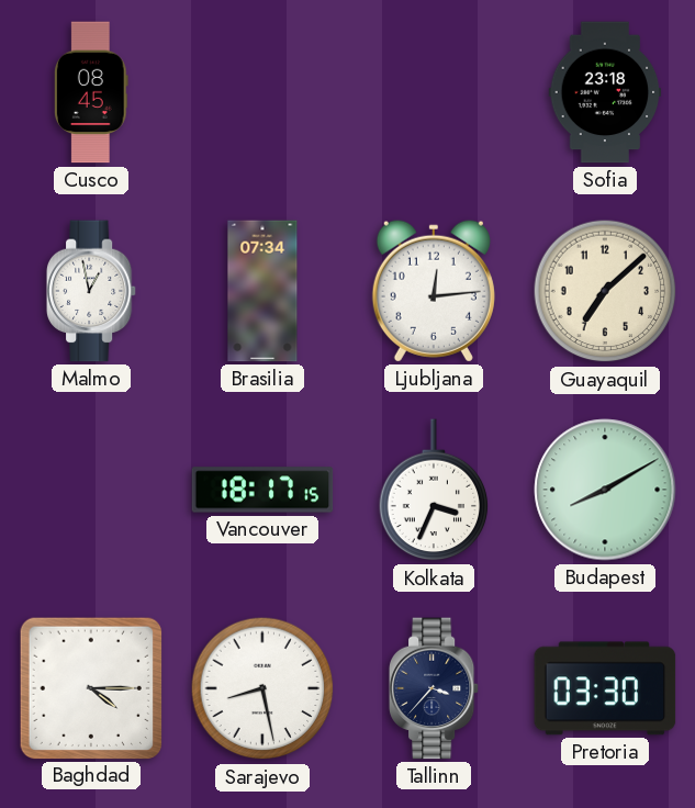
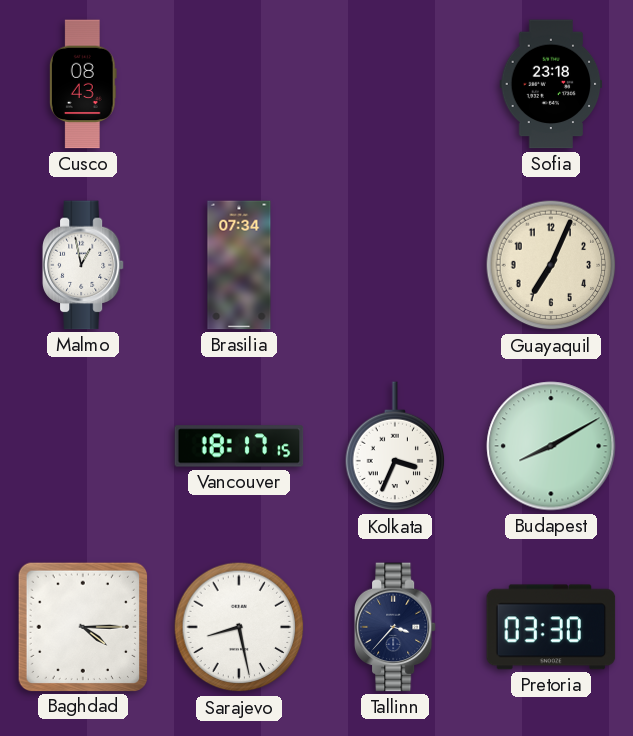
Cusco: 08:45 -> 08:43
Ljubljana: 12:14 -> none
Guayaquil: 7:08 -> 7:04
